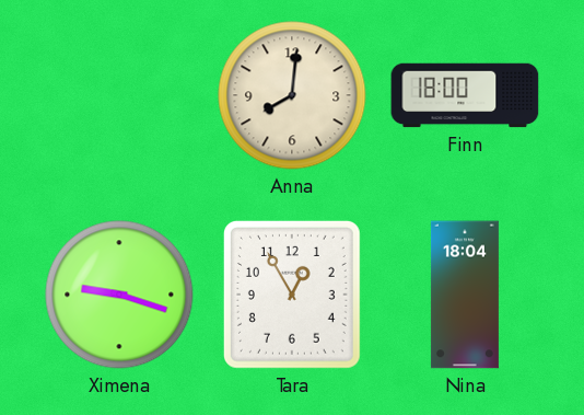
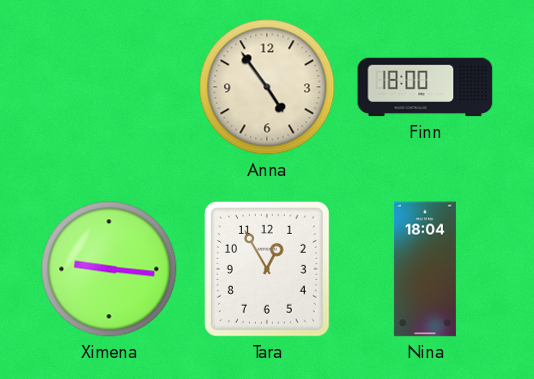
Anna: 8:01 -> 4:54
Ximena: 9:18 -> 9:16
